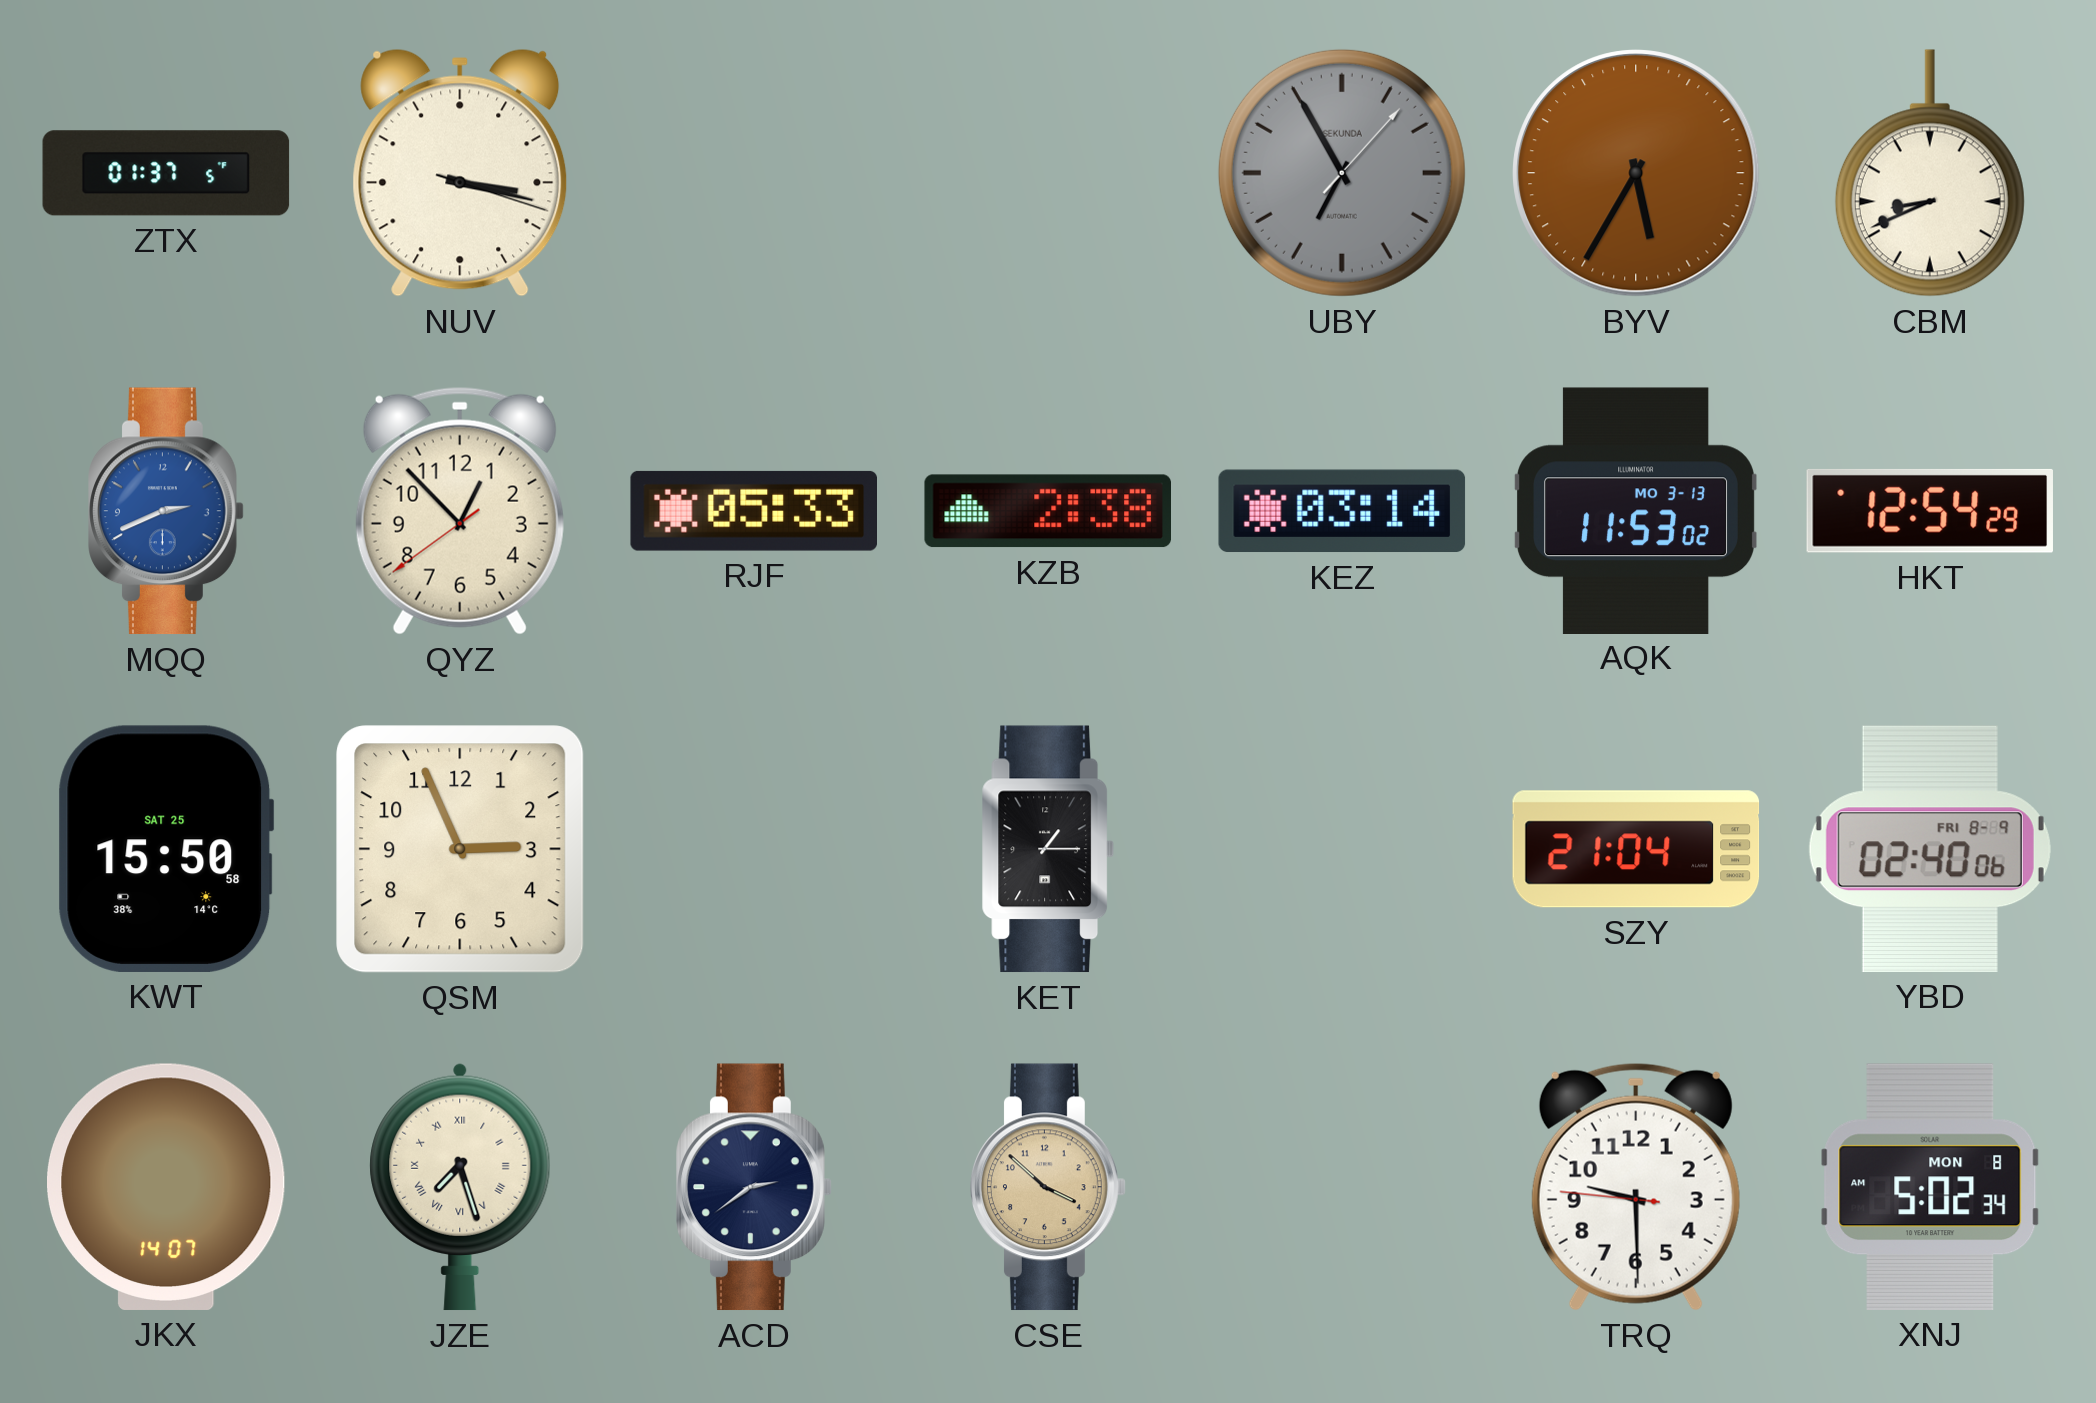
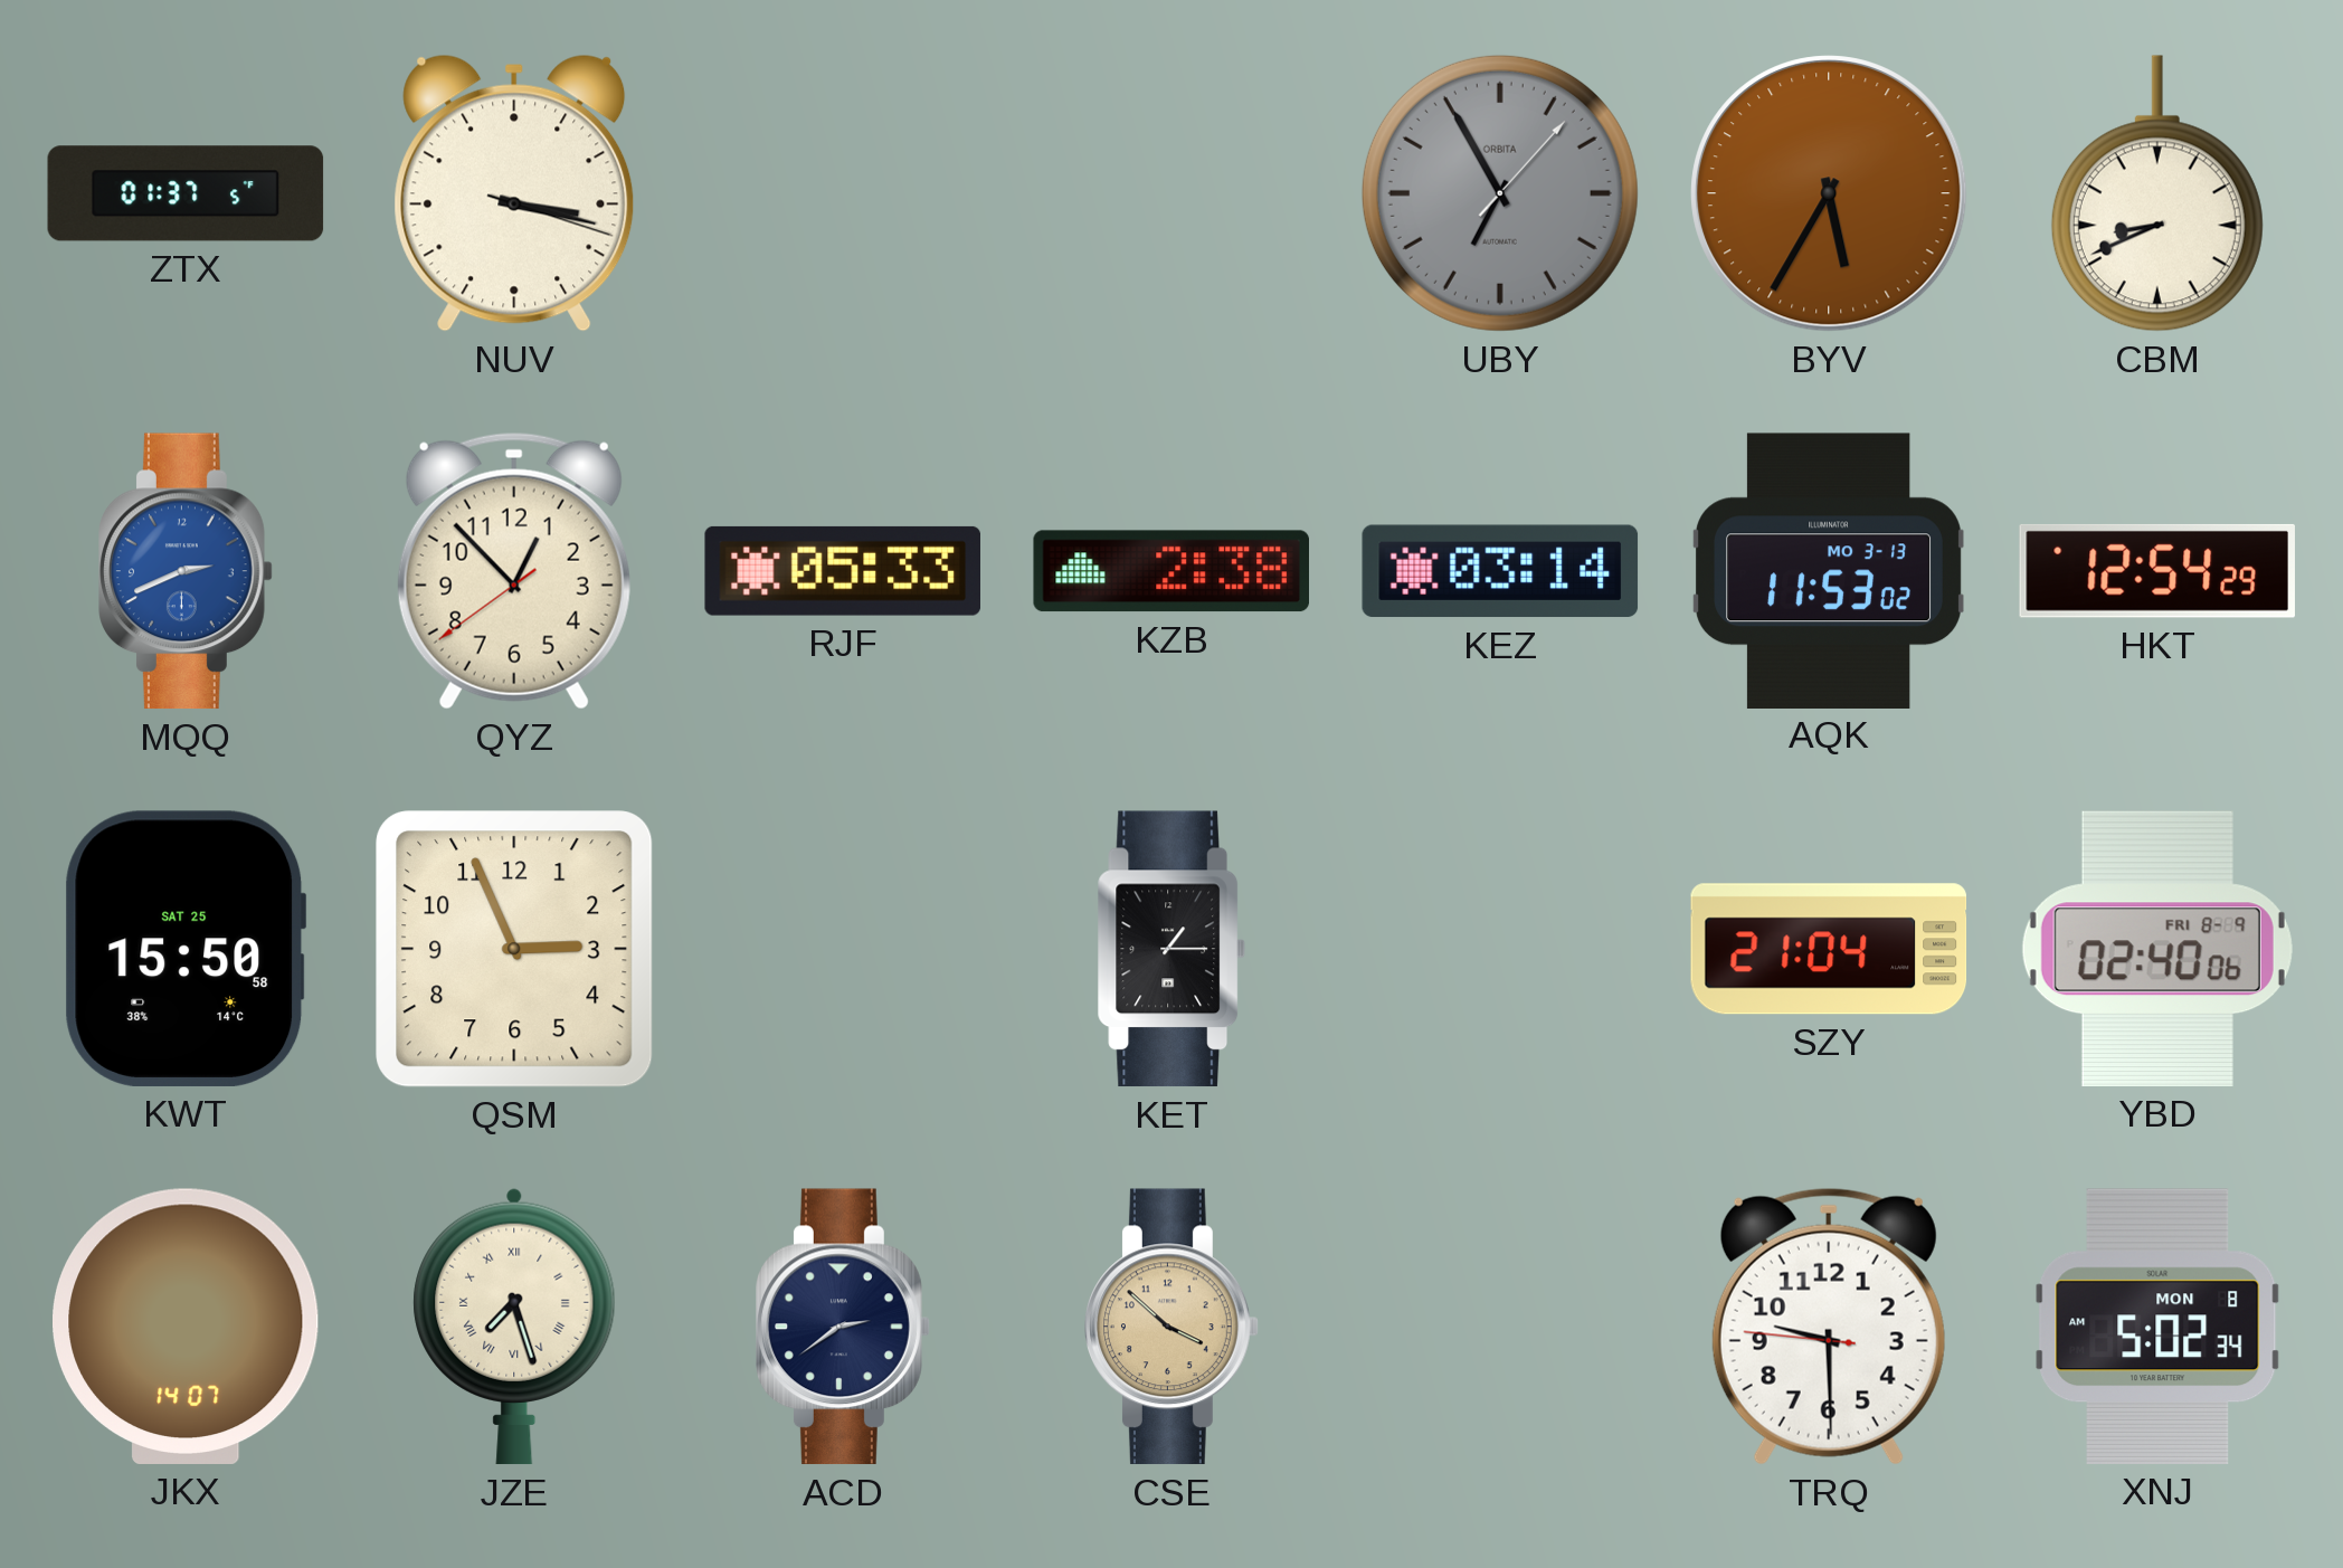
UBY brand: SEKUNDA -> ORBITA
